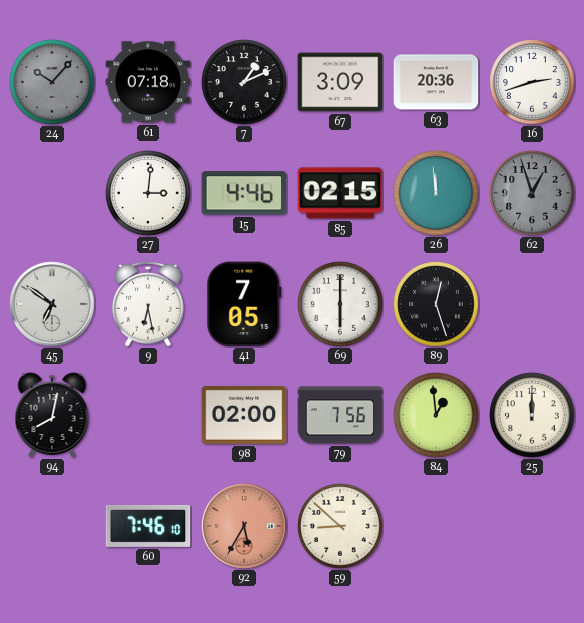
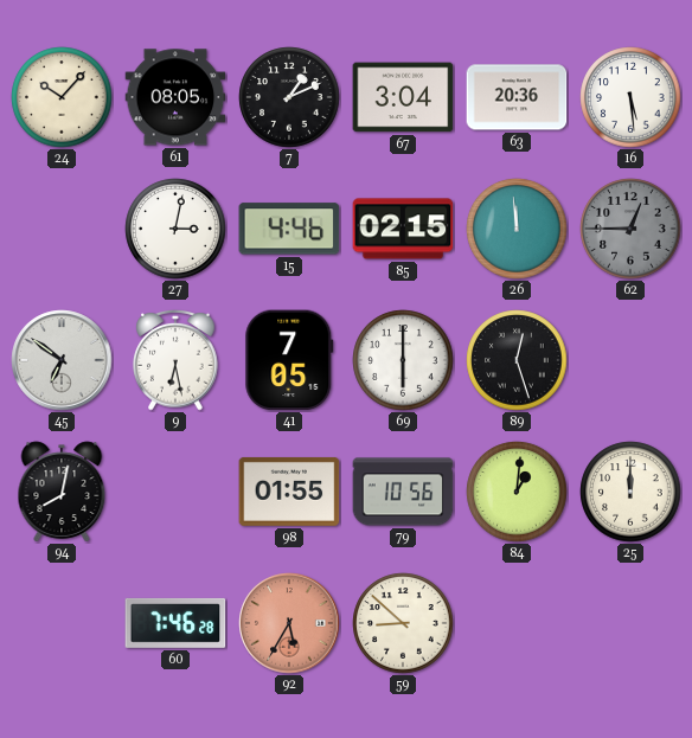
24 dial: grey -> cream
61: 07:18 -> 08:05
67: 3:09 -> 3:04
16: 2:42 -> 5:29
27: 3:01 -> 3:02
62: 12:57 -> 12:45
98: 02:00 -> 01:55
79: 7:56 -> 10:56
84: 12:59 -> 1:01
60: 7:46:10 -> 7:46:28
